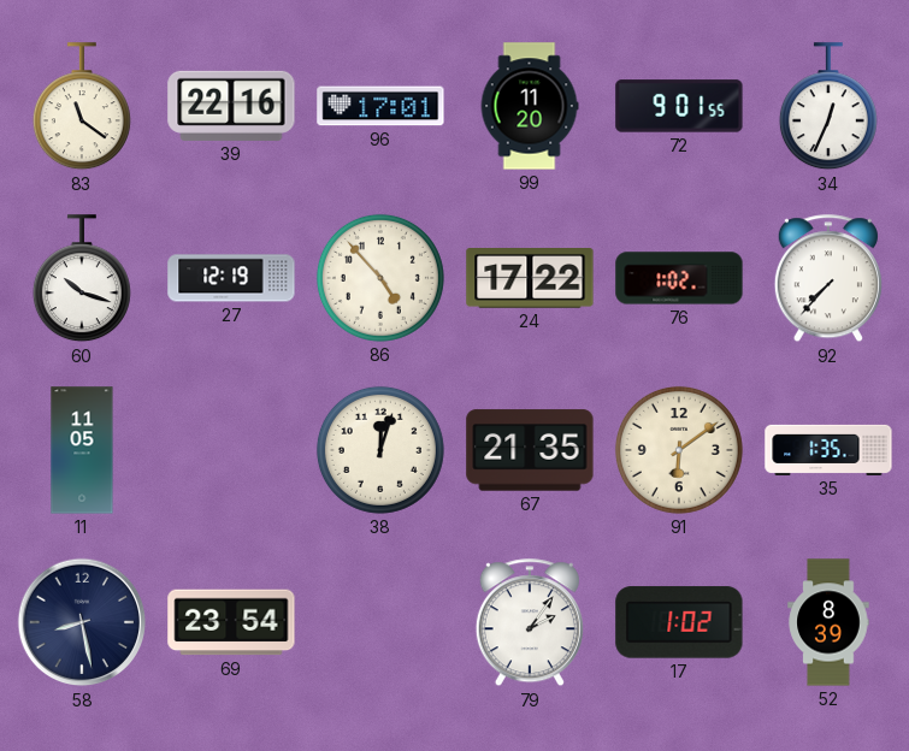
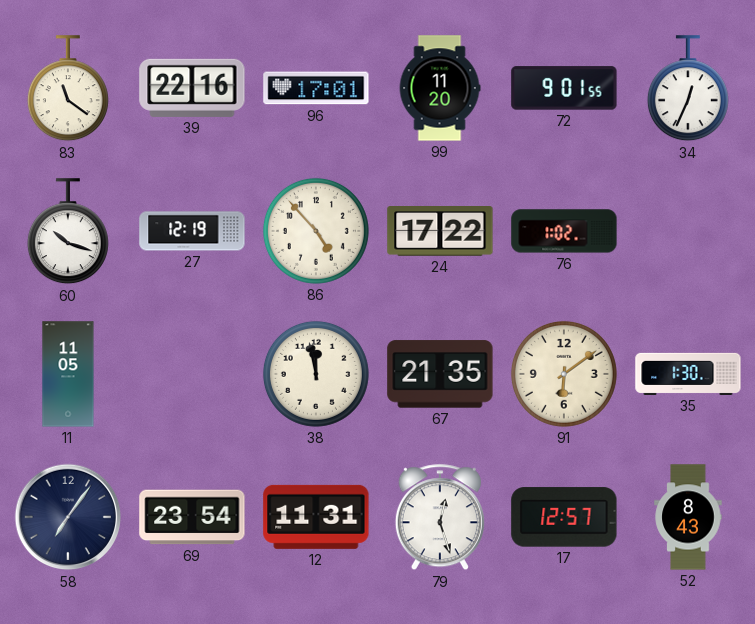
92: 7:37 -> none
38: 12:03 -> 11:58
35: 1:35 -> 1:30
58: 8:28 -> 7:06
12: none -> 11:31
79: 2:06 -> 12:27
17: 1:02 -> 12:57
52: 8:39 -> 8:43
